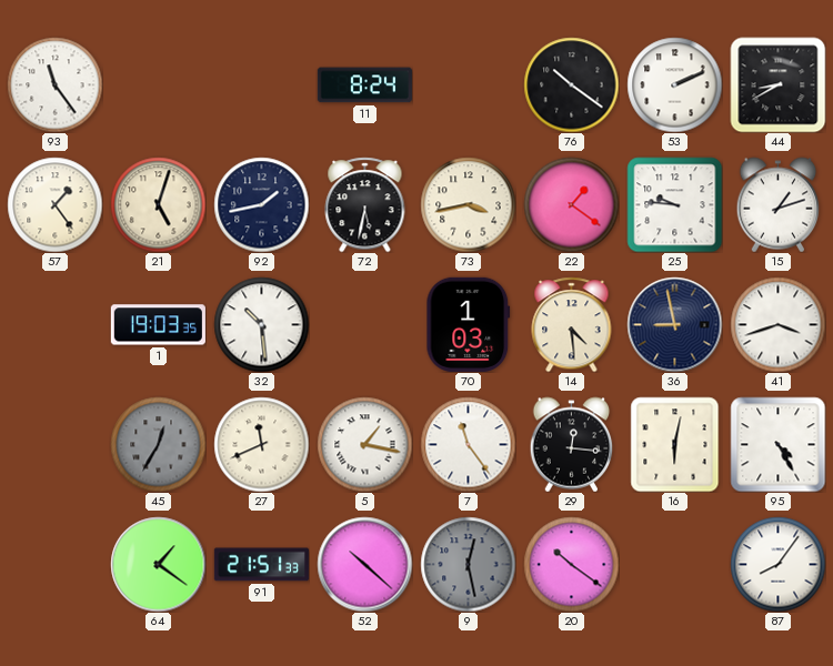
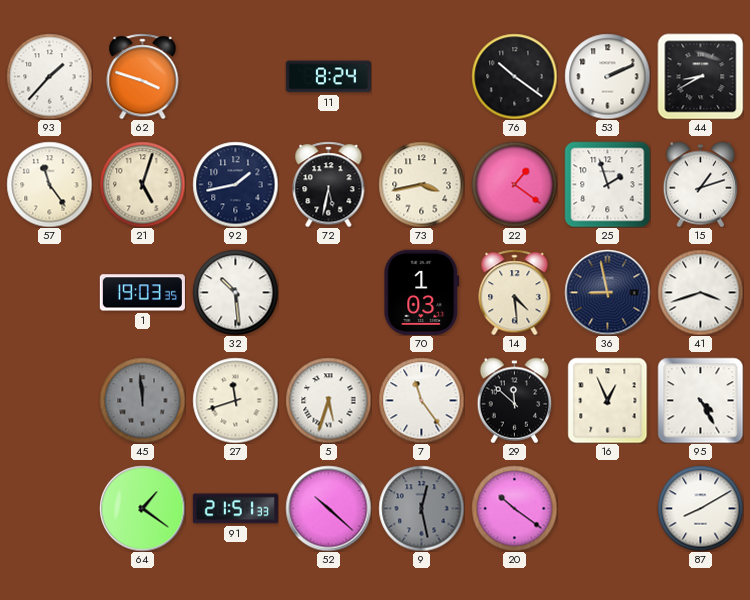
93: 11:24 -> 1:37
62: none -> 3:48
57: 1:24 -> 11:24
25: 9:46 -> 1:57
45: 12:35 -> 11:59
27: 11:41 -> 11:42
5: 1:17 -> 5:33
29: 12:16 -> 11:52
16: 6:02 -> 12:56
87: 8:06 -> 8:10
